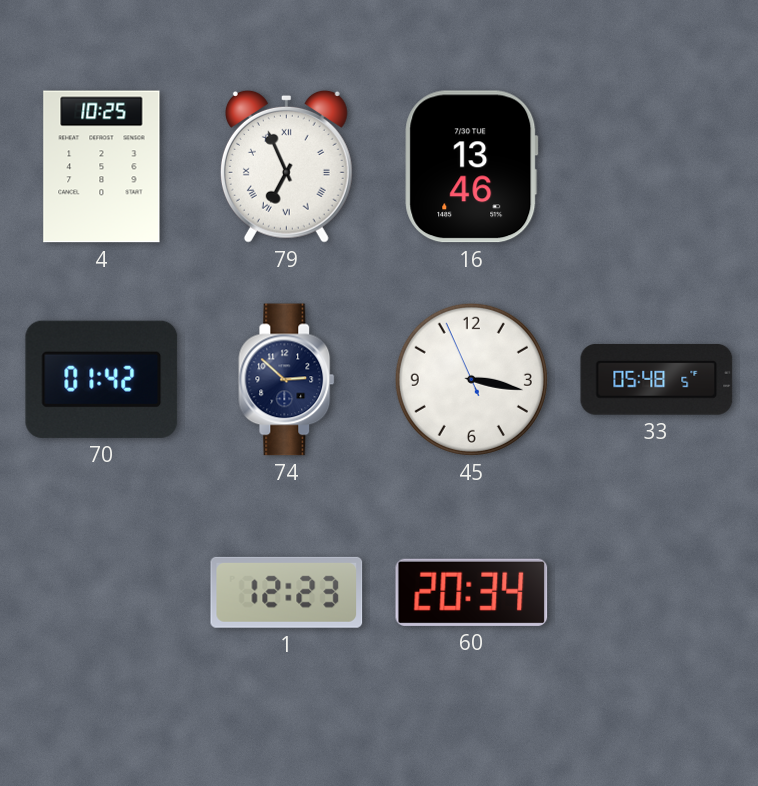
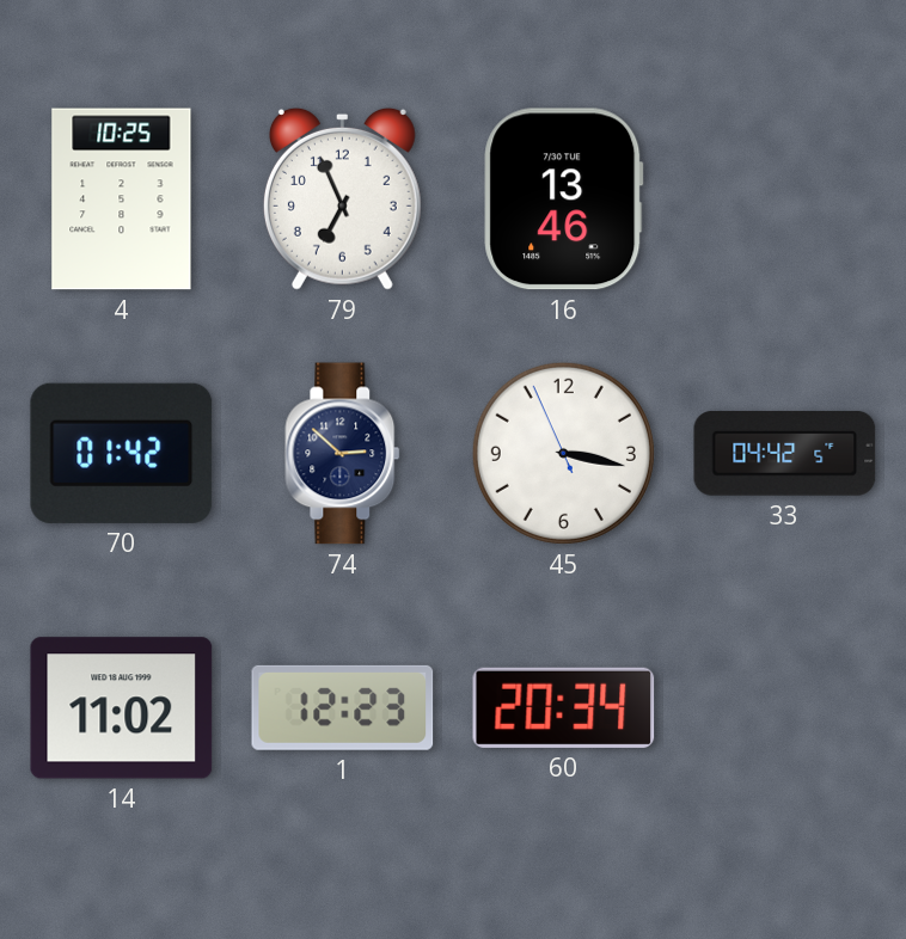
79 numerals: Roman -> Arabic
33: 05:48 -> 04:42
14: none -> 11:02
